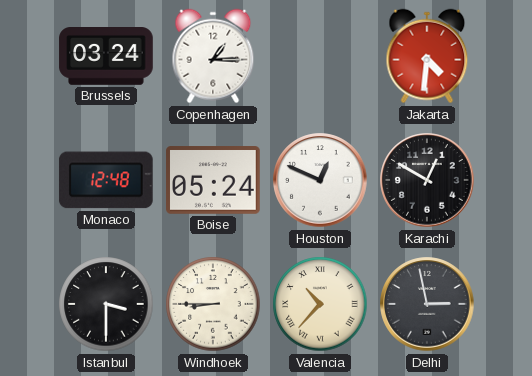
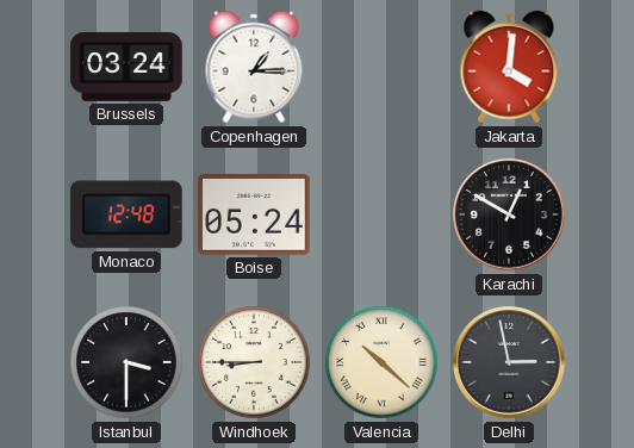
Jakarta: 4:31 -> 4:01
Houston: 12:49 -> none
Valencia: 10:37 -> 10:22
